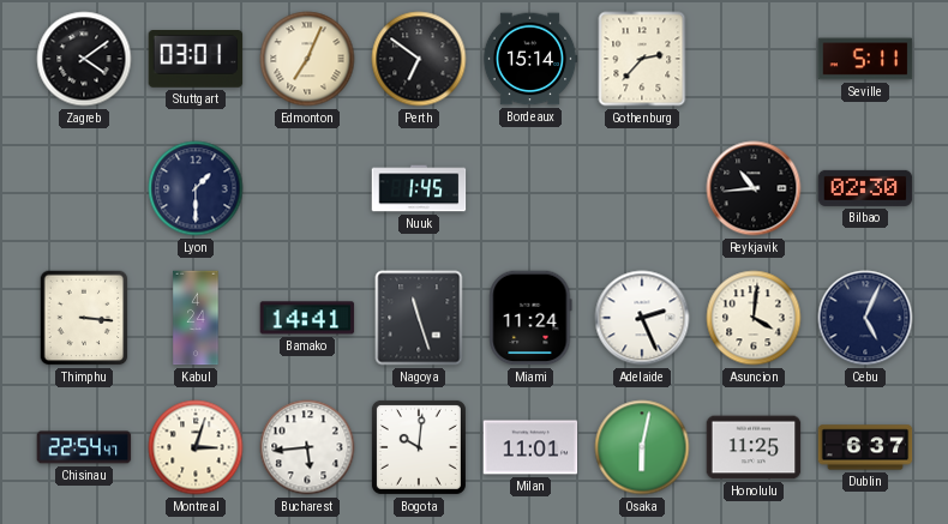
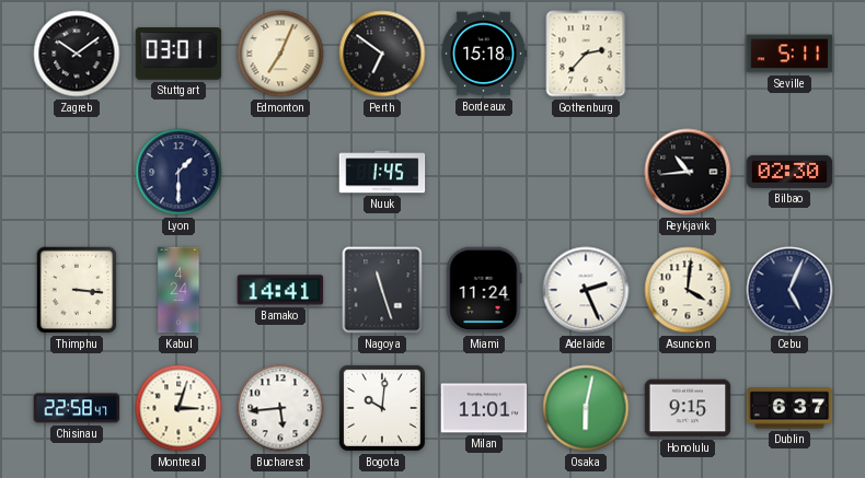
Zagreb: 4:09 -> 10:09
Bordeaux: 15:14 -> 15:18
Chisinau: 22:54 -> 22:58
Honolulu: 11:25 -> 9:15
